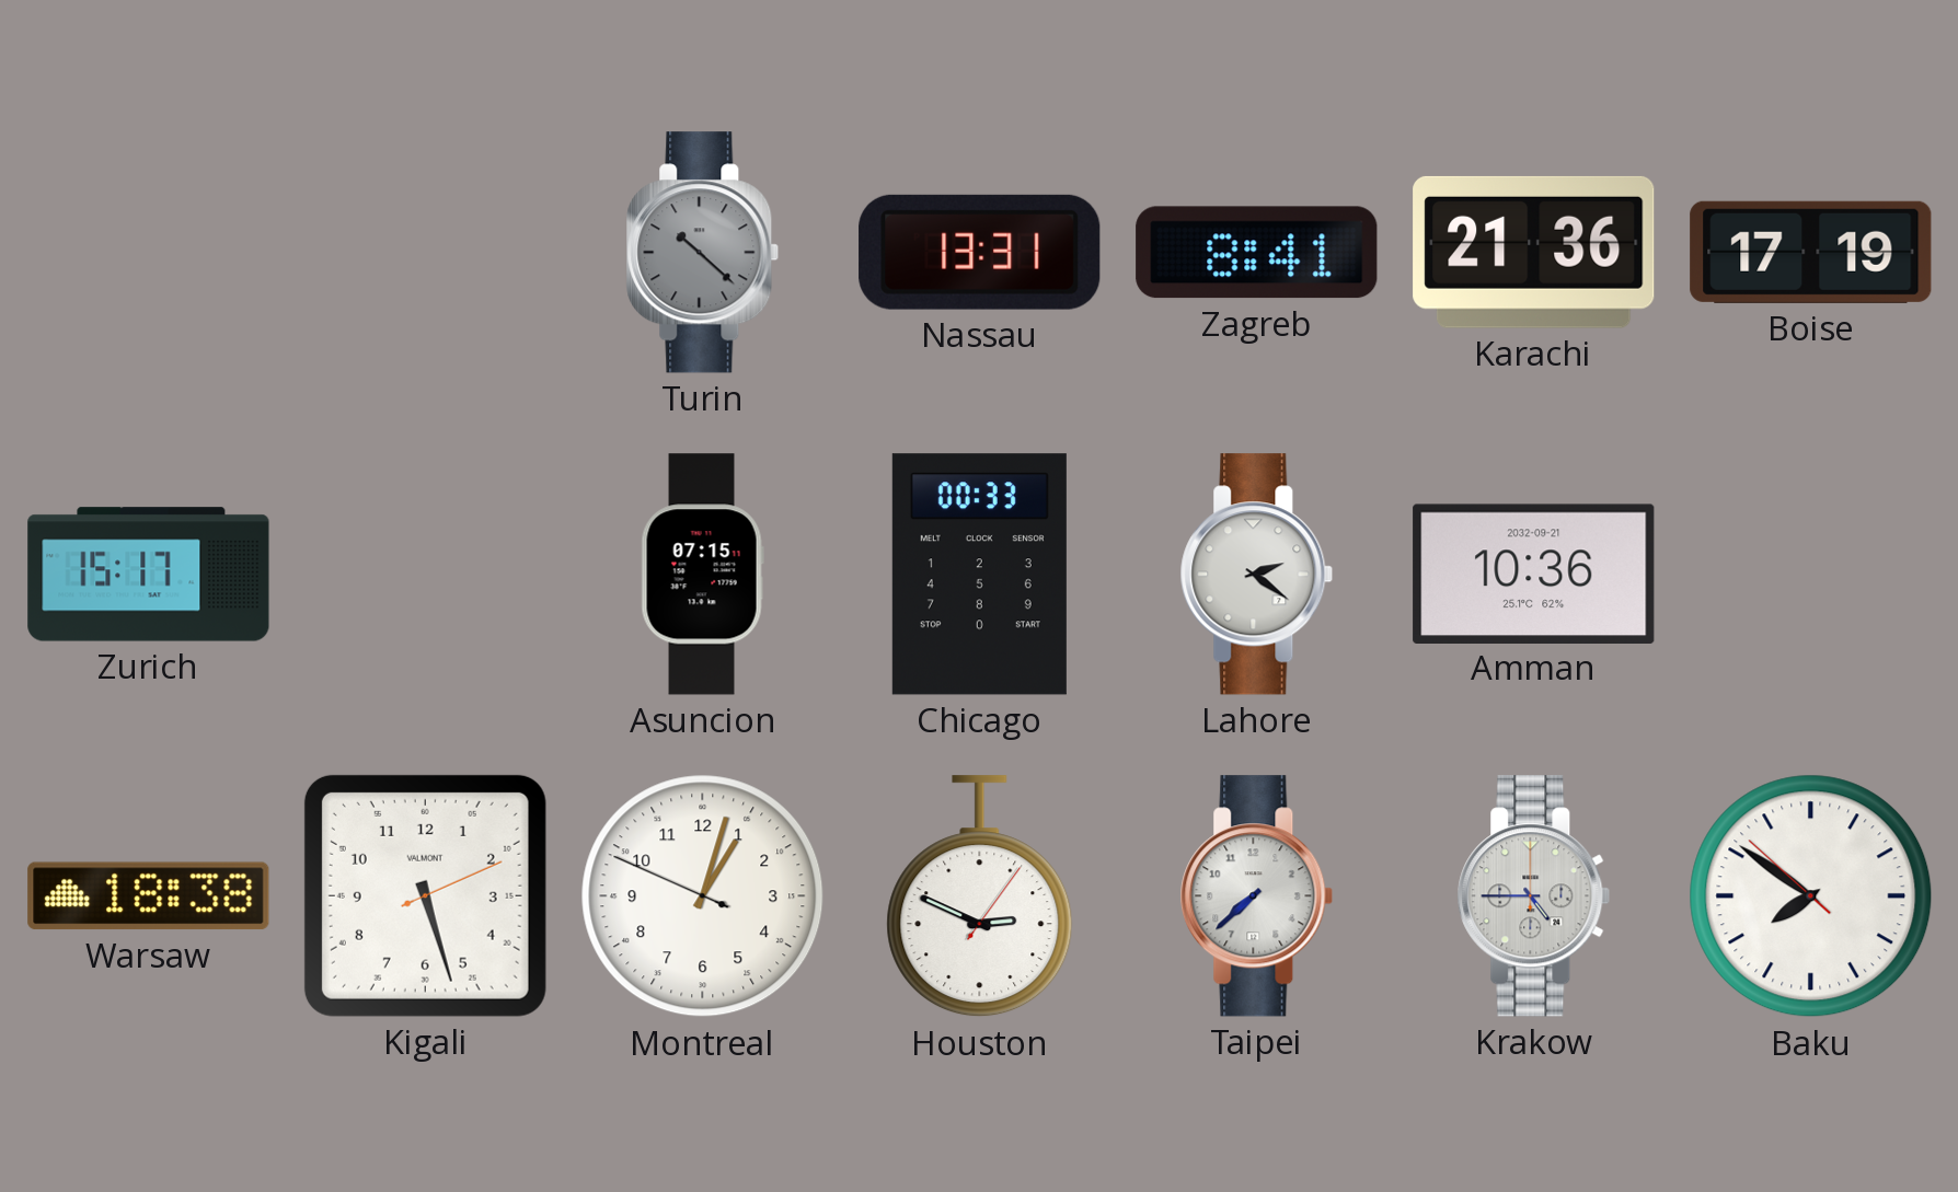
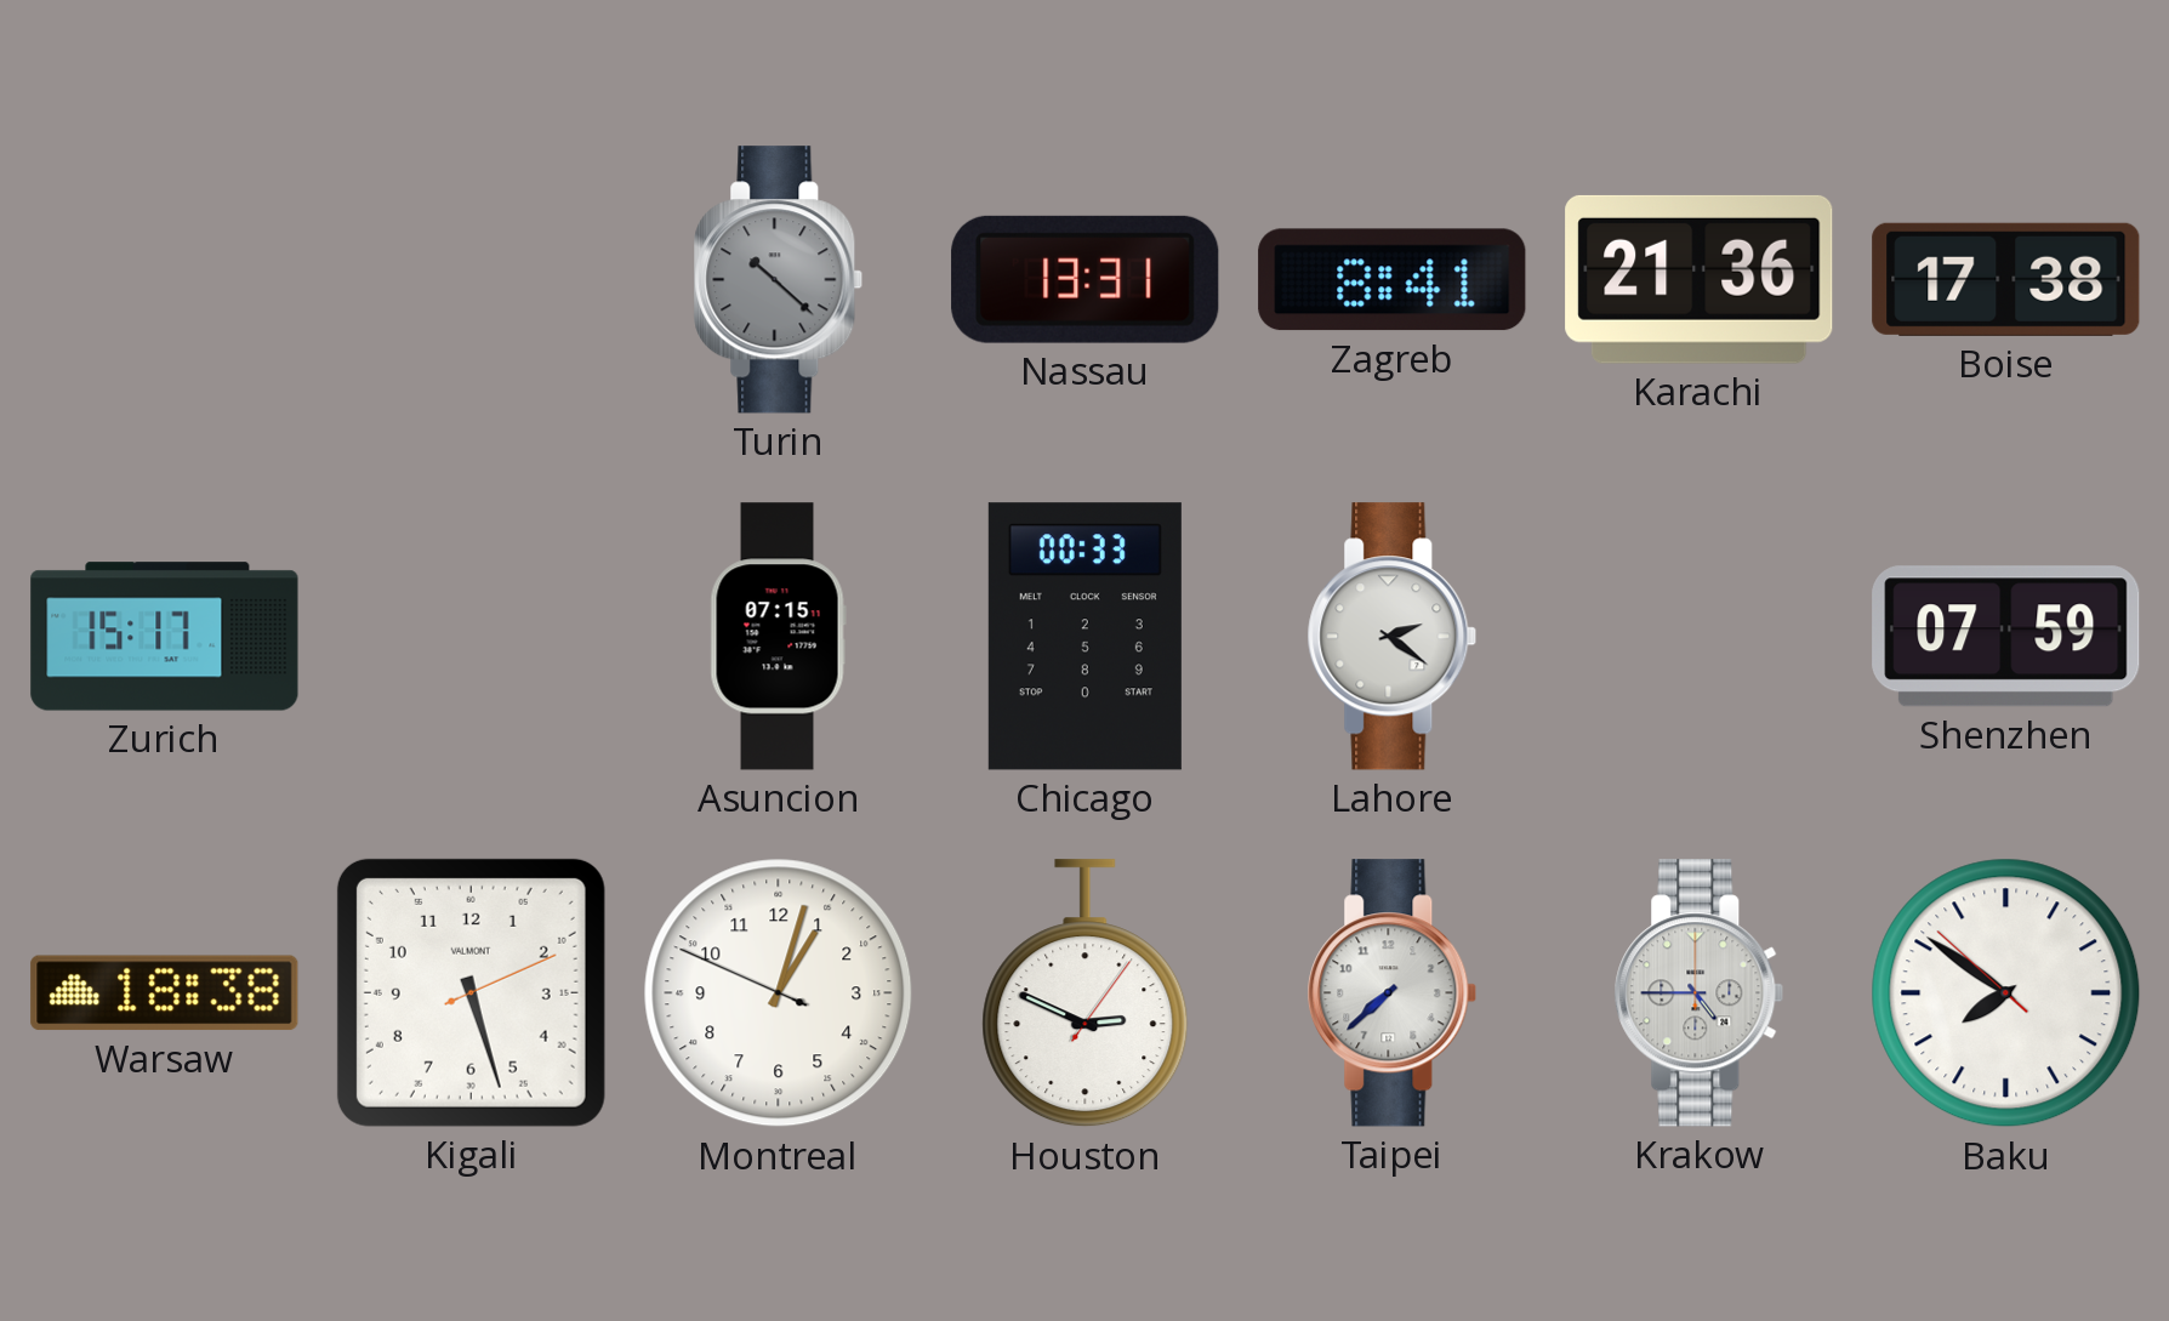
Boise: 17:19 -> 17:38
Amman: 10:36 -> none
Shenzhen: none -> 07:59
